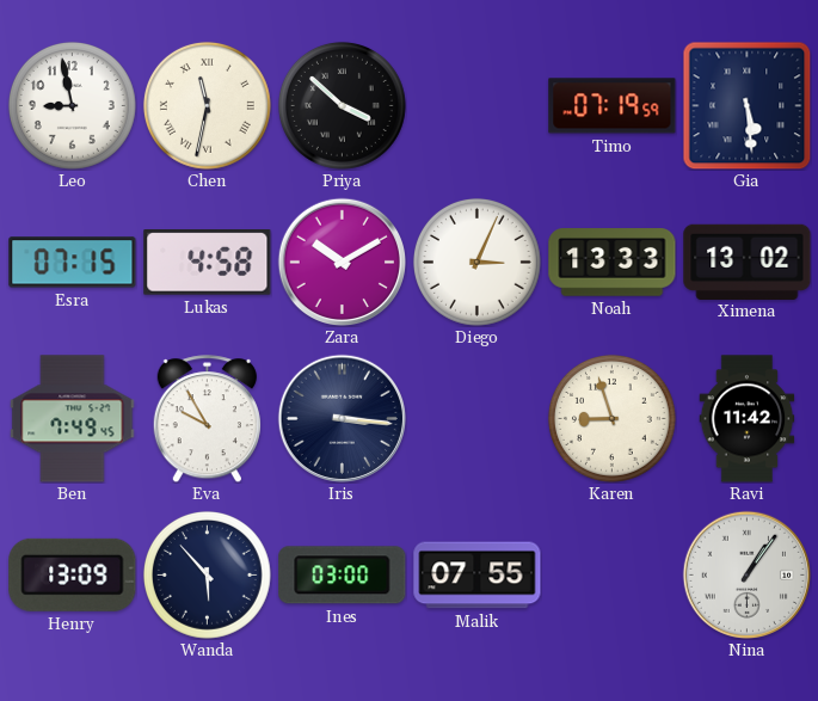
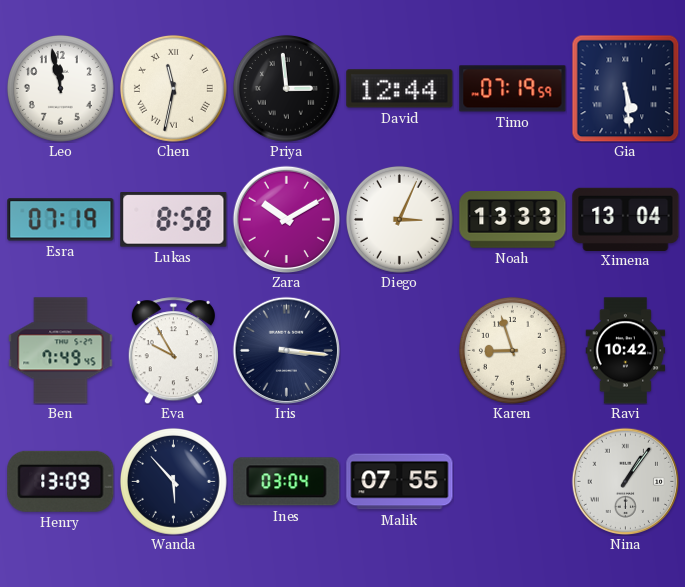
Leo: 8:58 -> 11:58
Priya: 3:52 -> 2:59
David: none -> 12:44
Esra: 07:15 -> 07:19
Lukas: 4:58 -> 8:58
Ximena: 13:02 -> 13:04
Ravi: 11:42 -> 10:42
Ines: 03:00 -> 03:04
